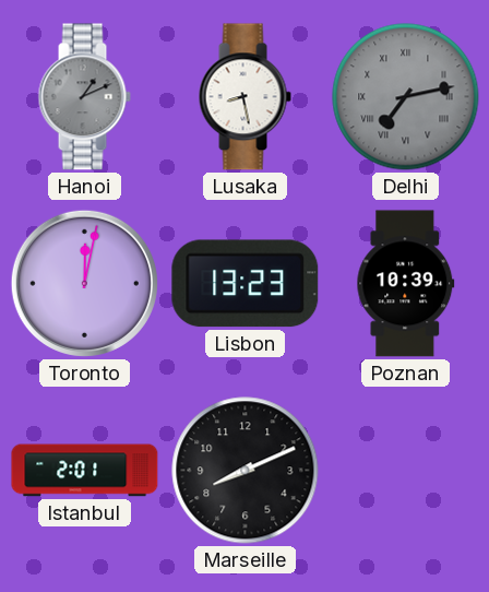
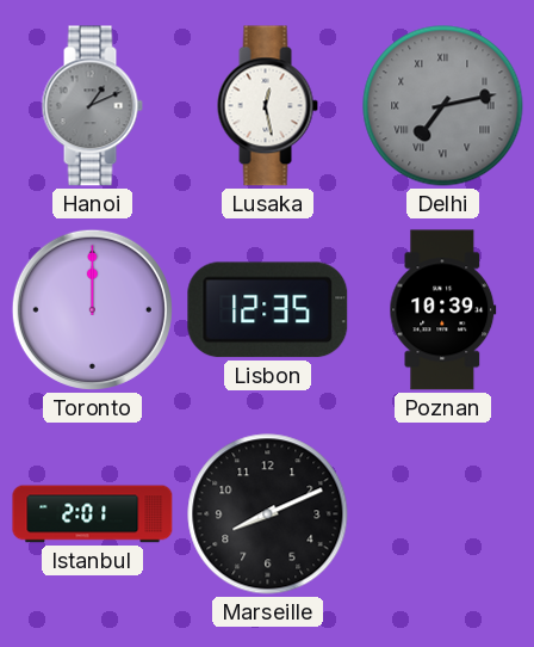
Lusaka: 8:28 -> 12:28
Toronto: 12:02 -> 12:00
Lisbon: 13:23 -> 12:35
